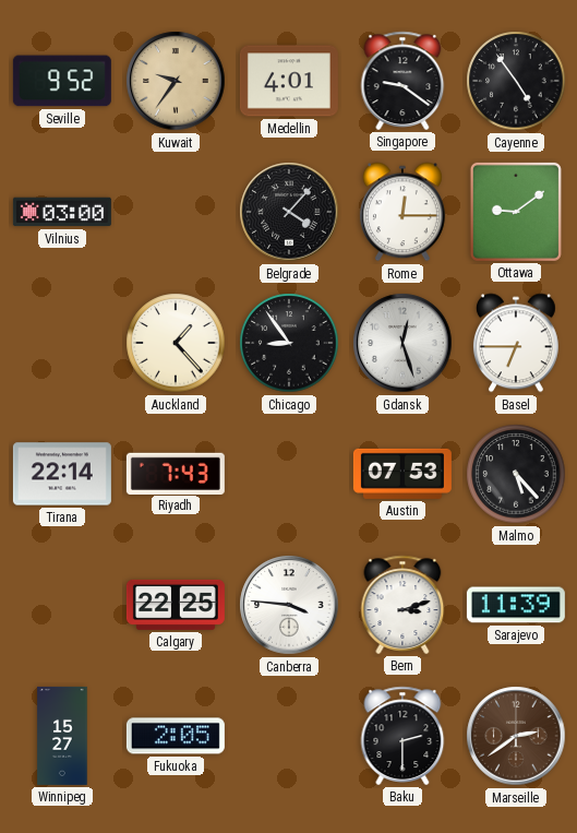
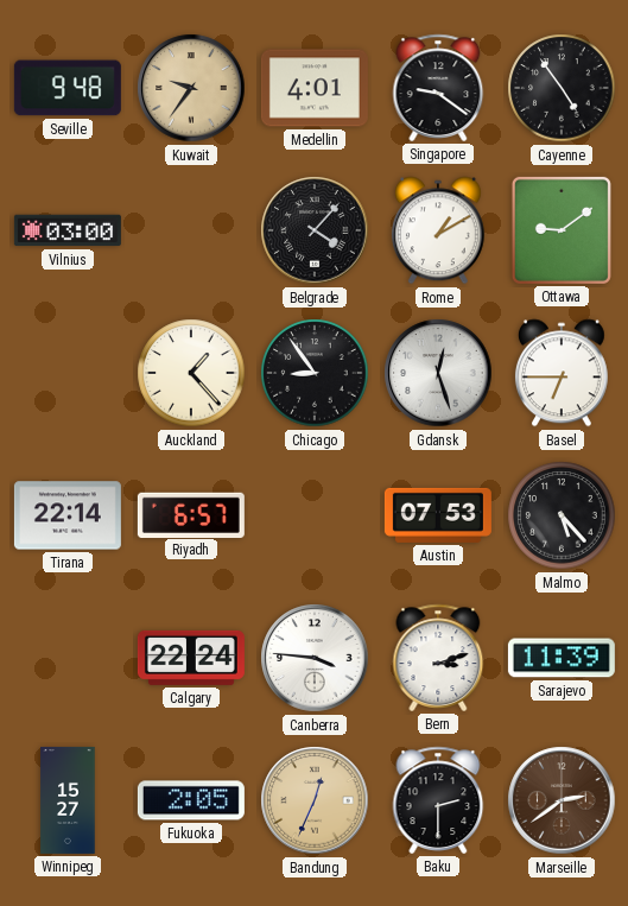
Seville: 9:52 -> 9:48
Rome: 12:15 -> 1:10
Riyadh: 7:43 -> 6:57
Calgary: 22:25 -> 22:24
Bandung: none -> 12:34
